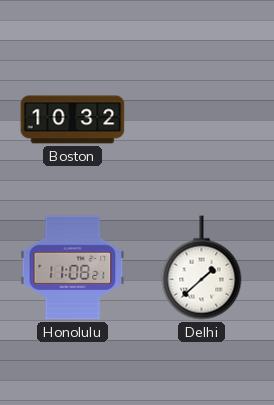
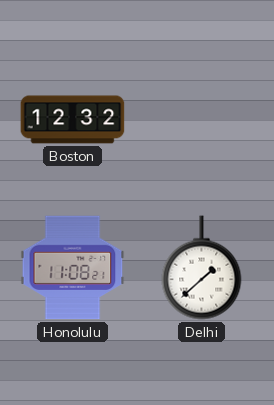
Boston: 10:32 -> 12:32
